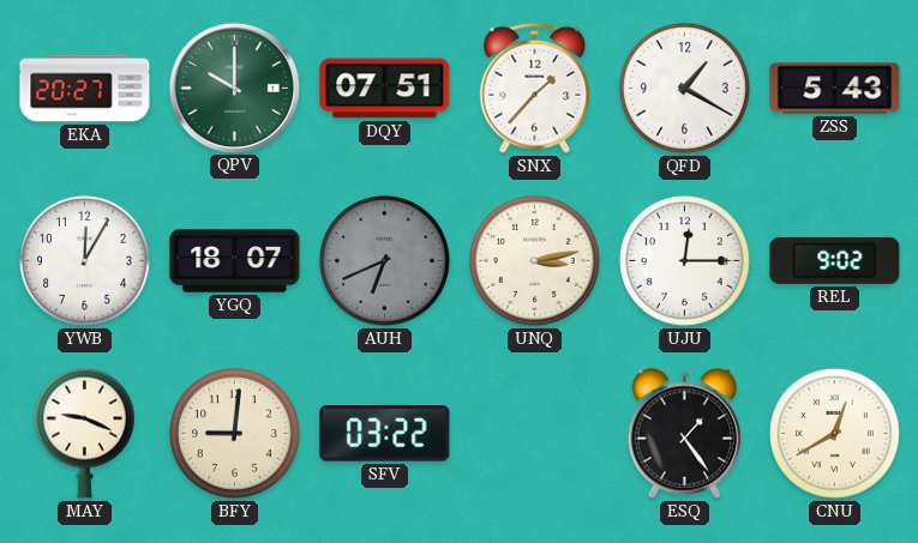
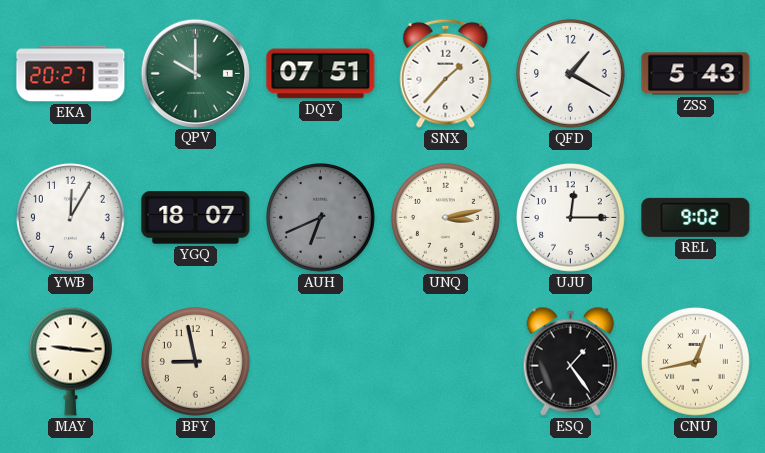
MAY: 9:19 -> 9:16
BFY: 9:01 -> 8:58
SFV: 03:22 -> none
CNU: 12:40 -> 12:43
